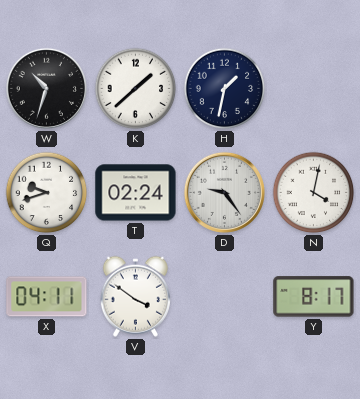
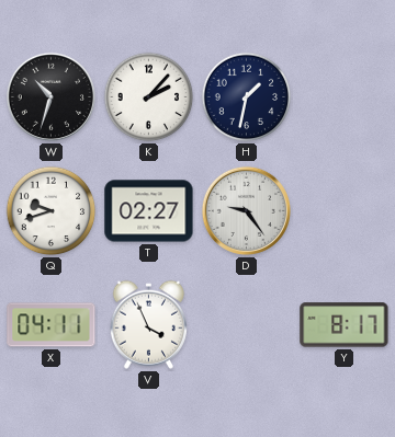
K: 1:38 -> 2:07
T: 02:24 -> 02:27
N: 4:02 -> none
V: 3:51 -> 3:56
